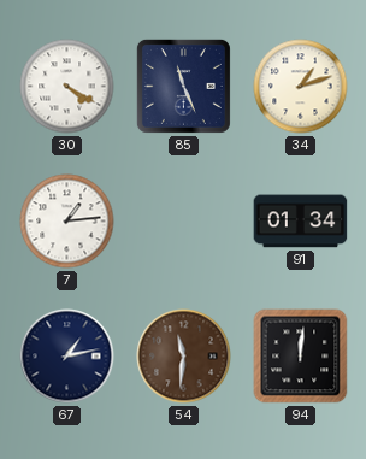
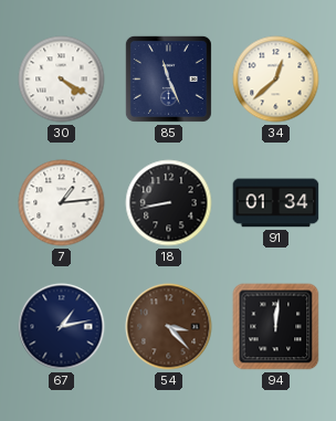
34: 1:12 -> 12:38
18: none -> 8:43
54: 11:31 -> 3:23
